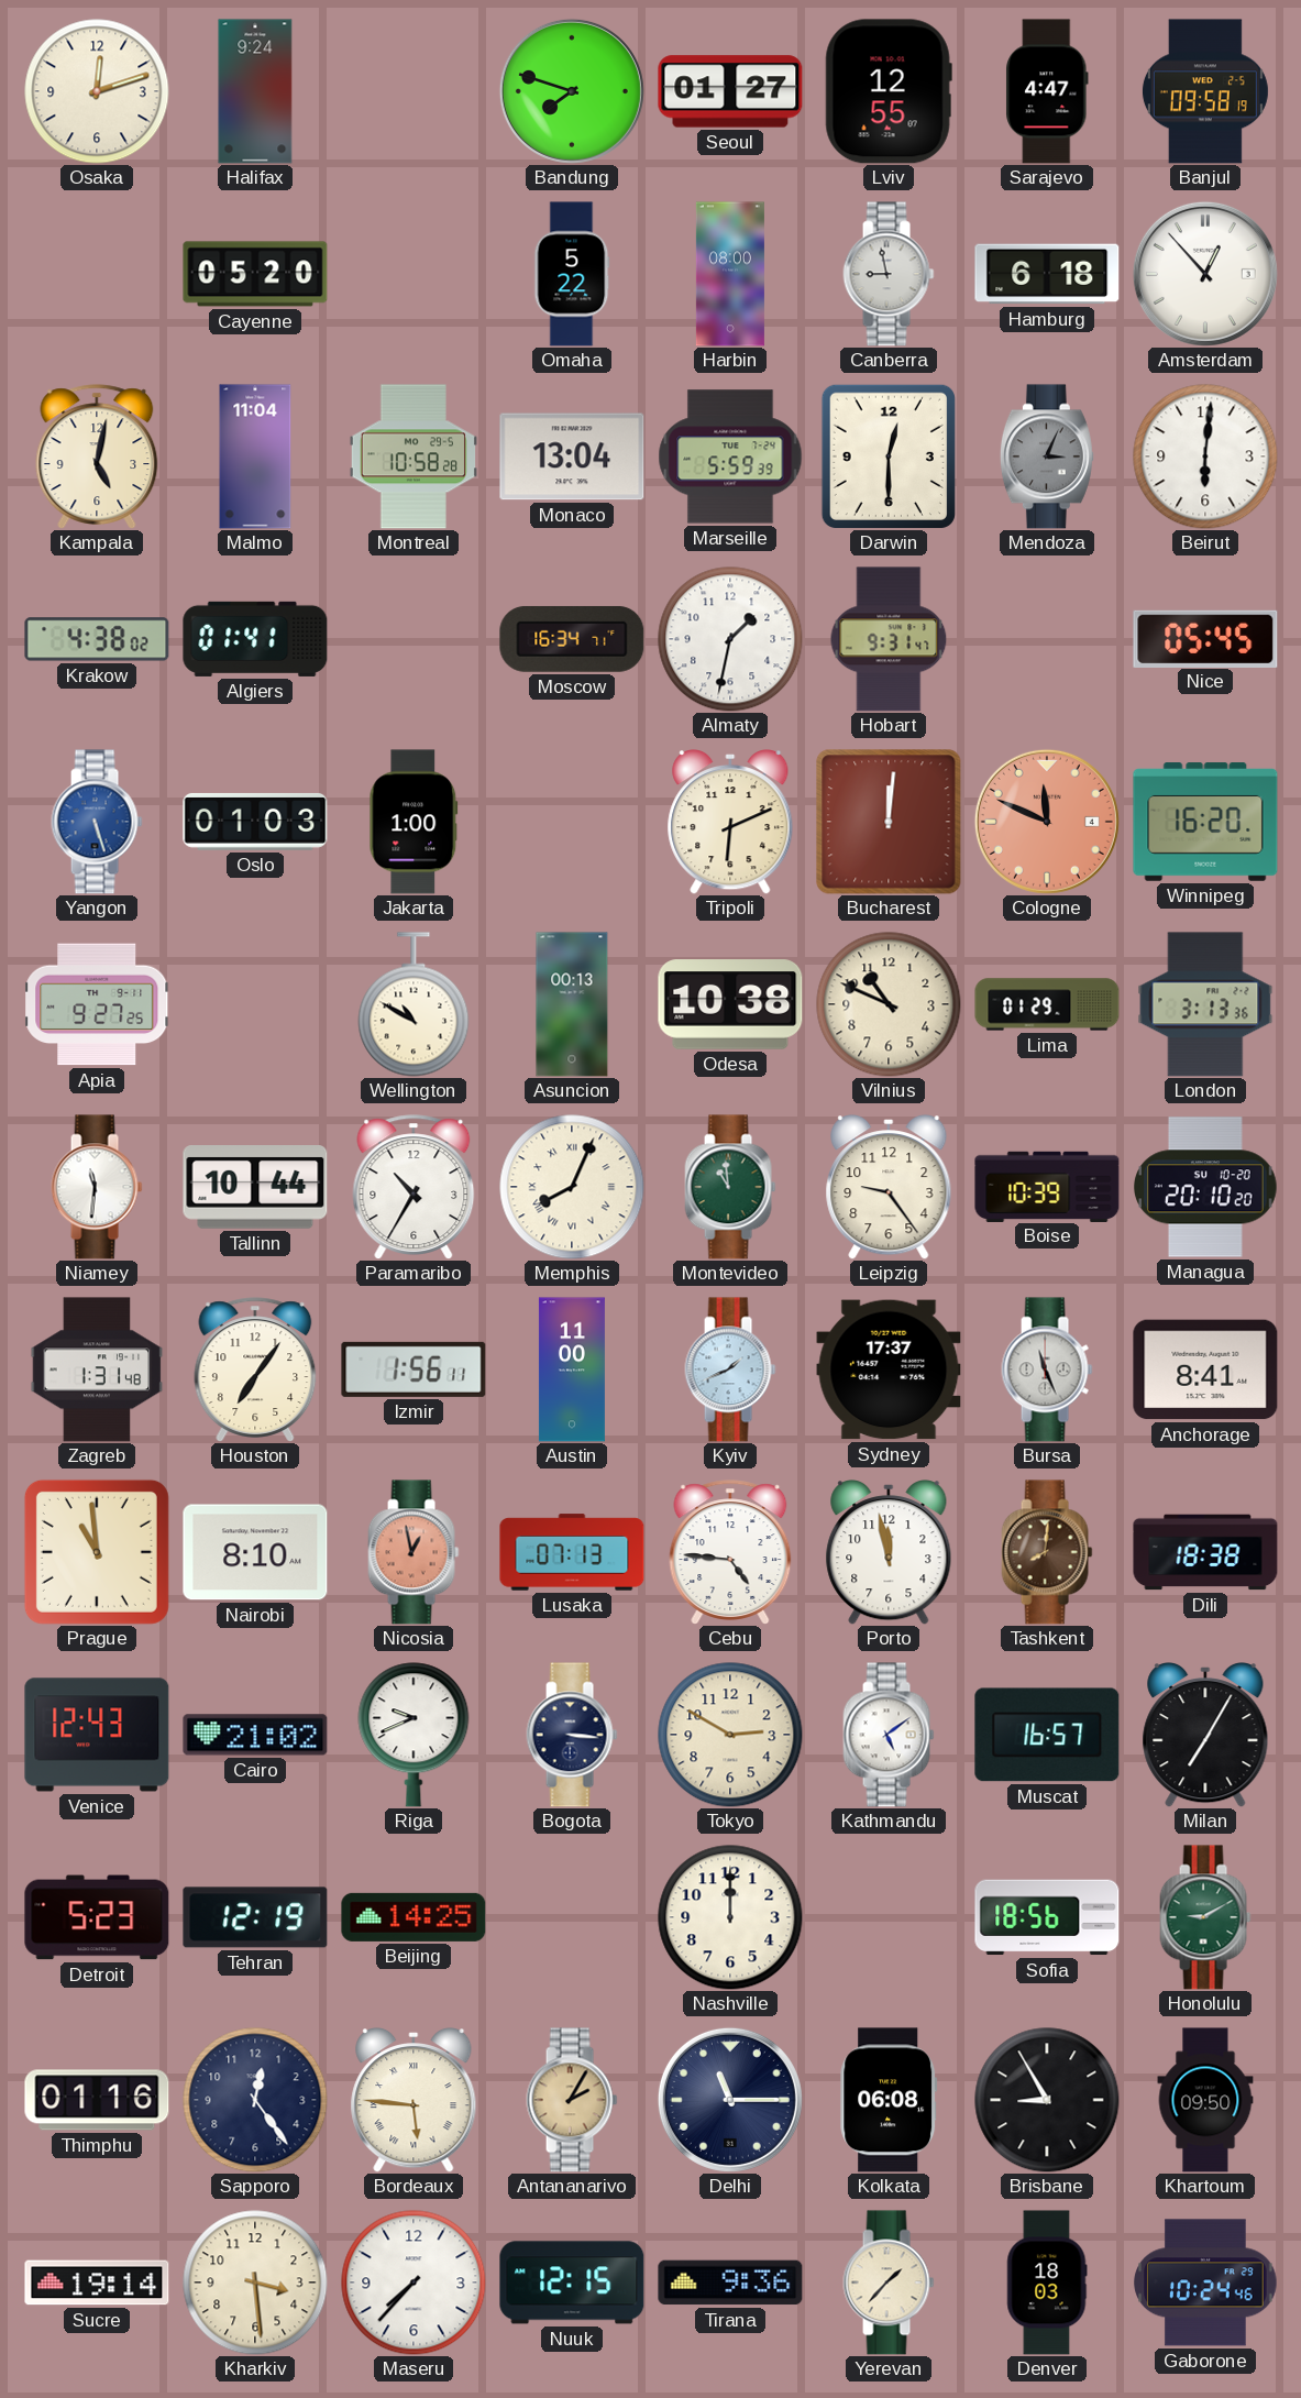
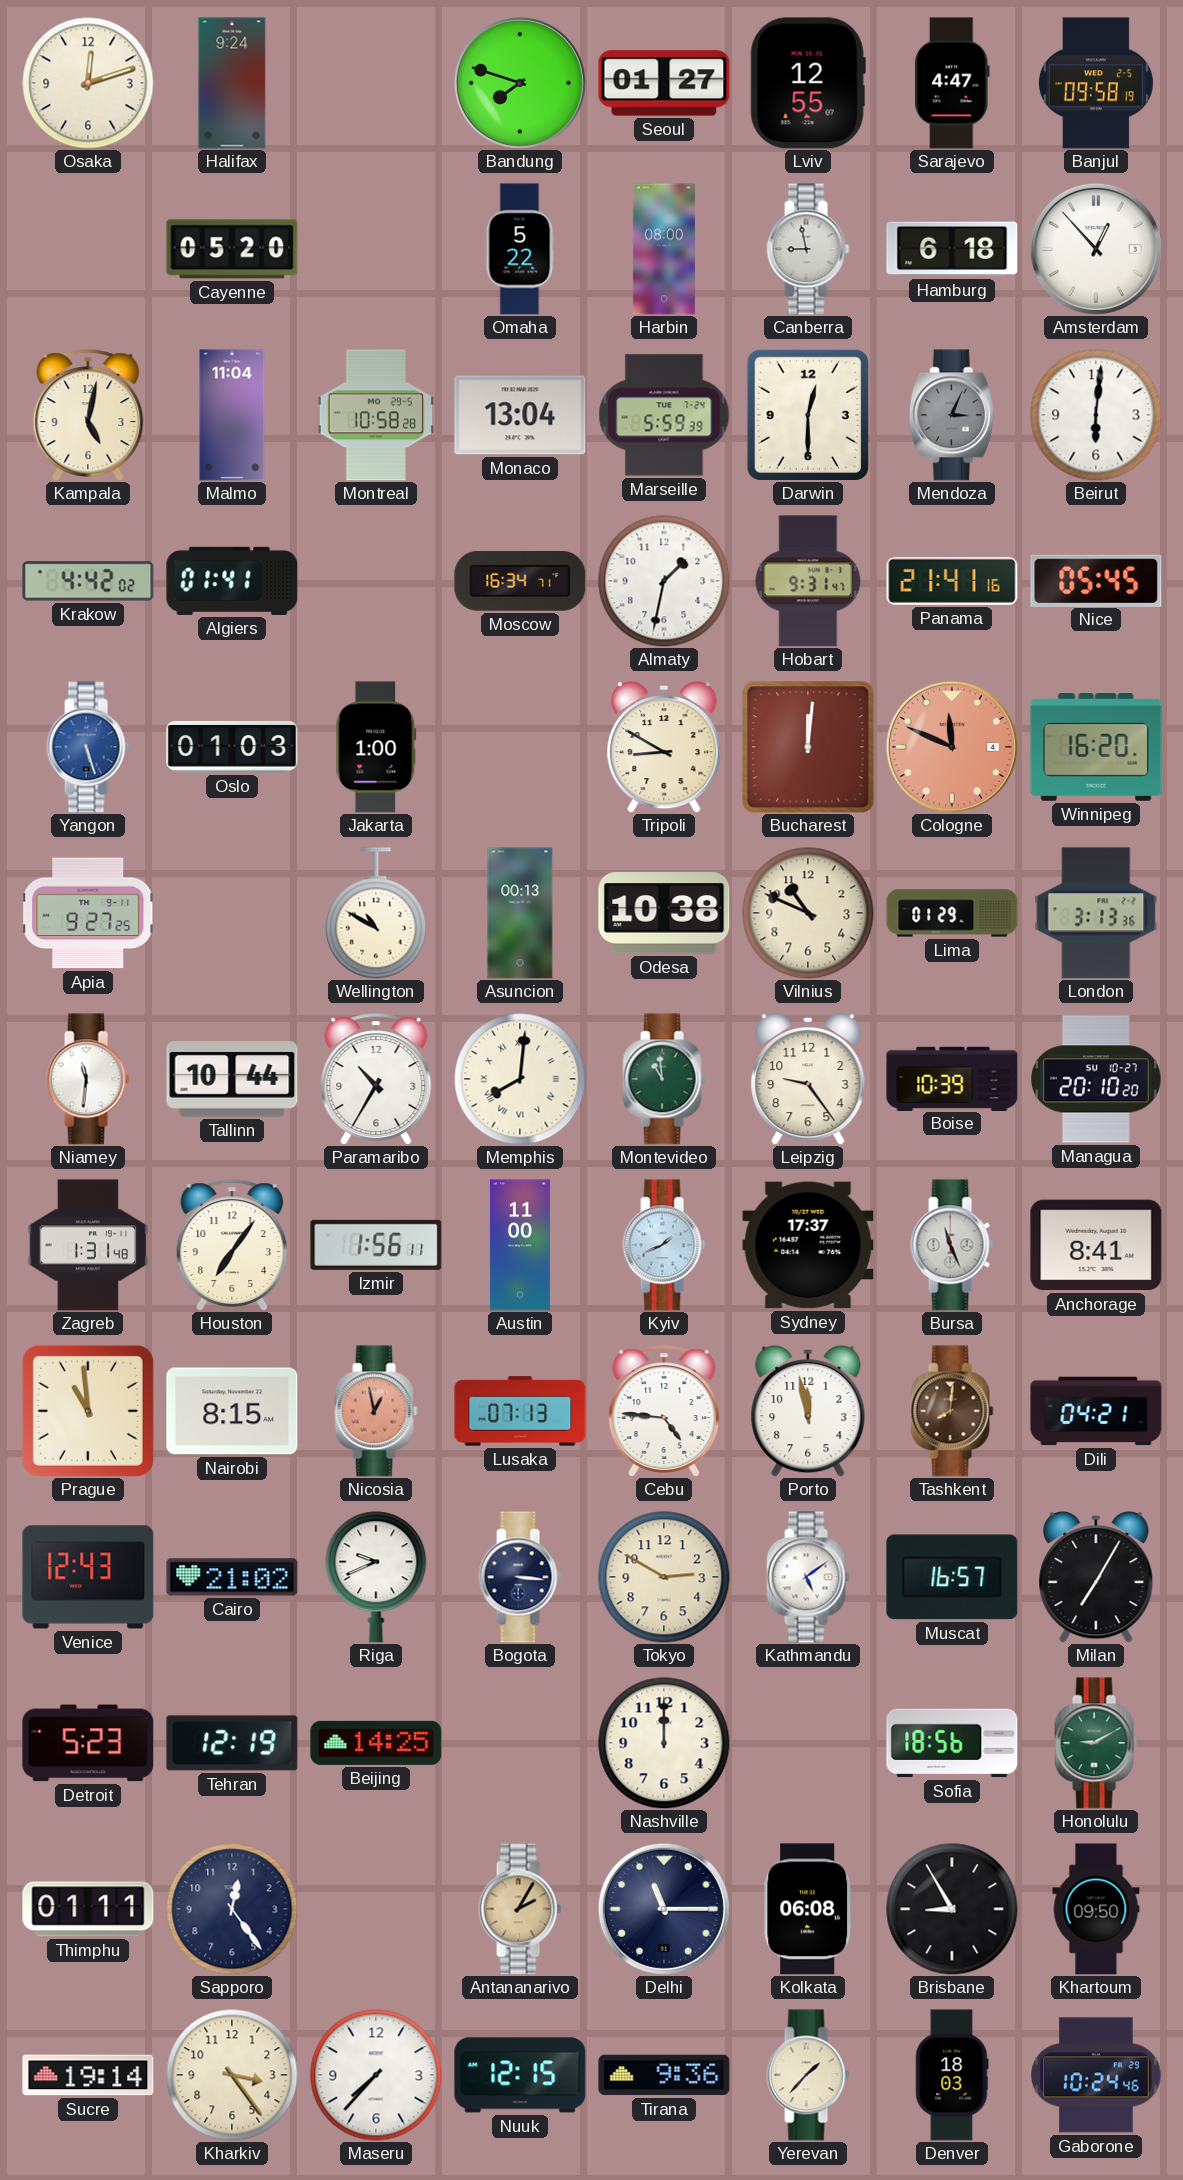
Krakow: 4:38 -> 4:42
Panama: none -> 21:41
Tripoli: 6:11 -> 8:50
Memphis: 8:04 -> 8:01
Managua date: SU 10-20 -> SU 10-27
Nairobi: 8:10 -> 8:15
Dili: 18:38 -> 04:21
Thimphu: 01:16 -> 01:11
Bordeaux: 5:46 -> none
Kharkiv: 3:29 -> 3:24
